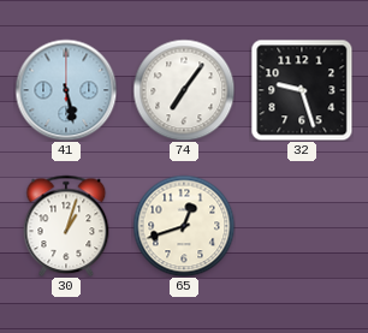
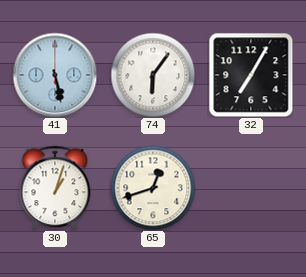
74: 7:06 -> 6:06
32: 9:27 -> 7:05
